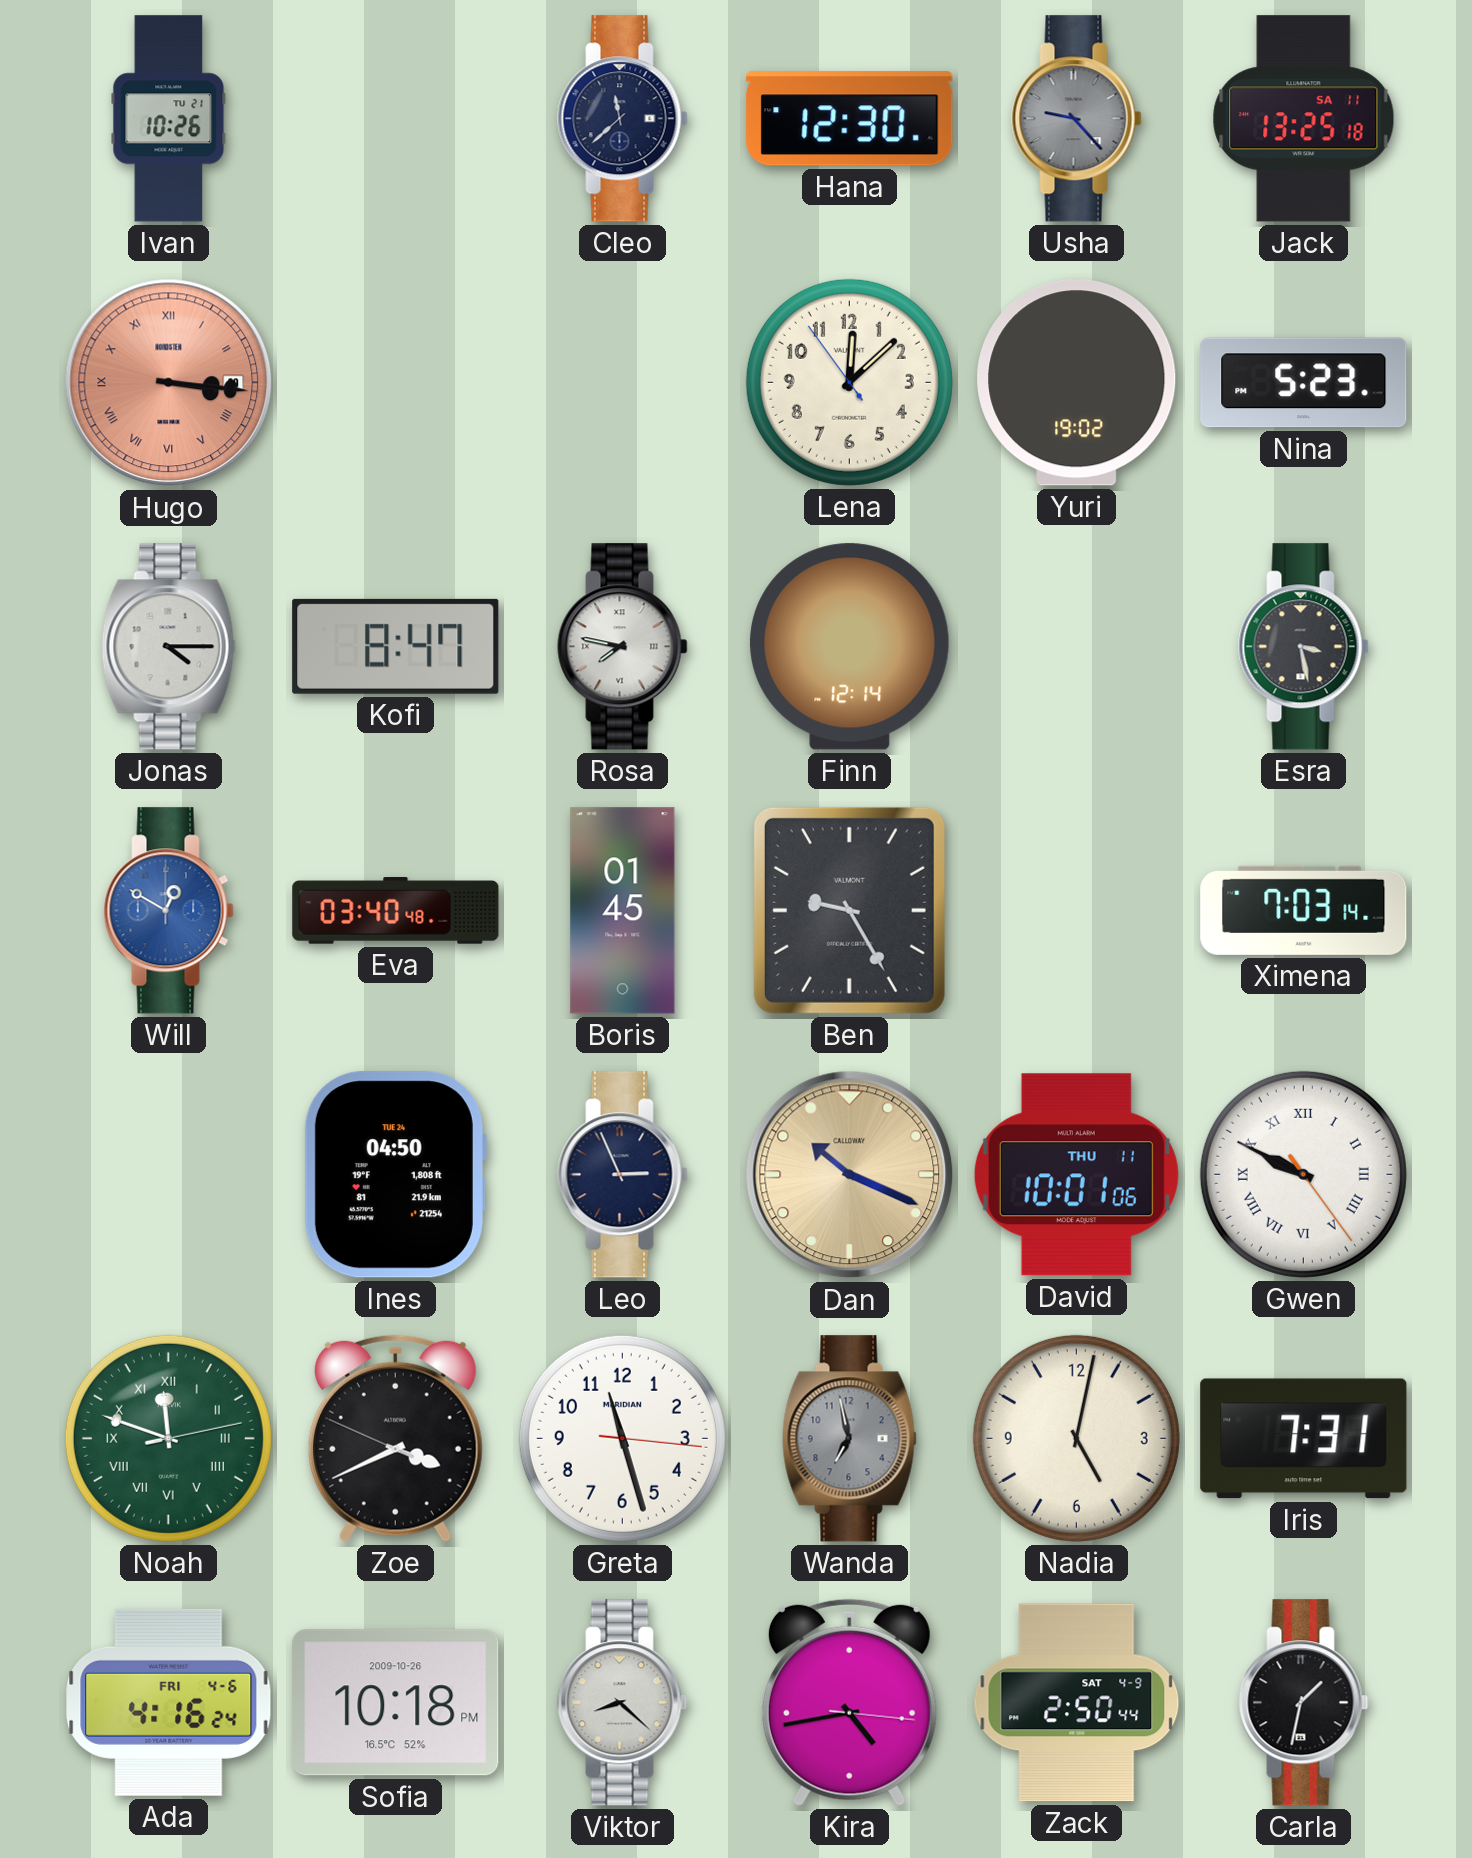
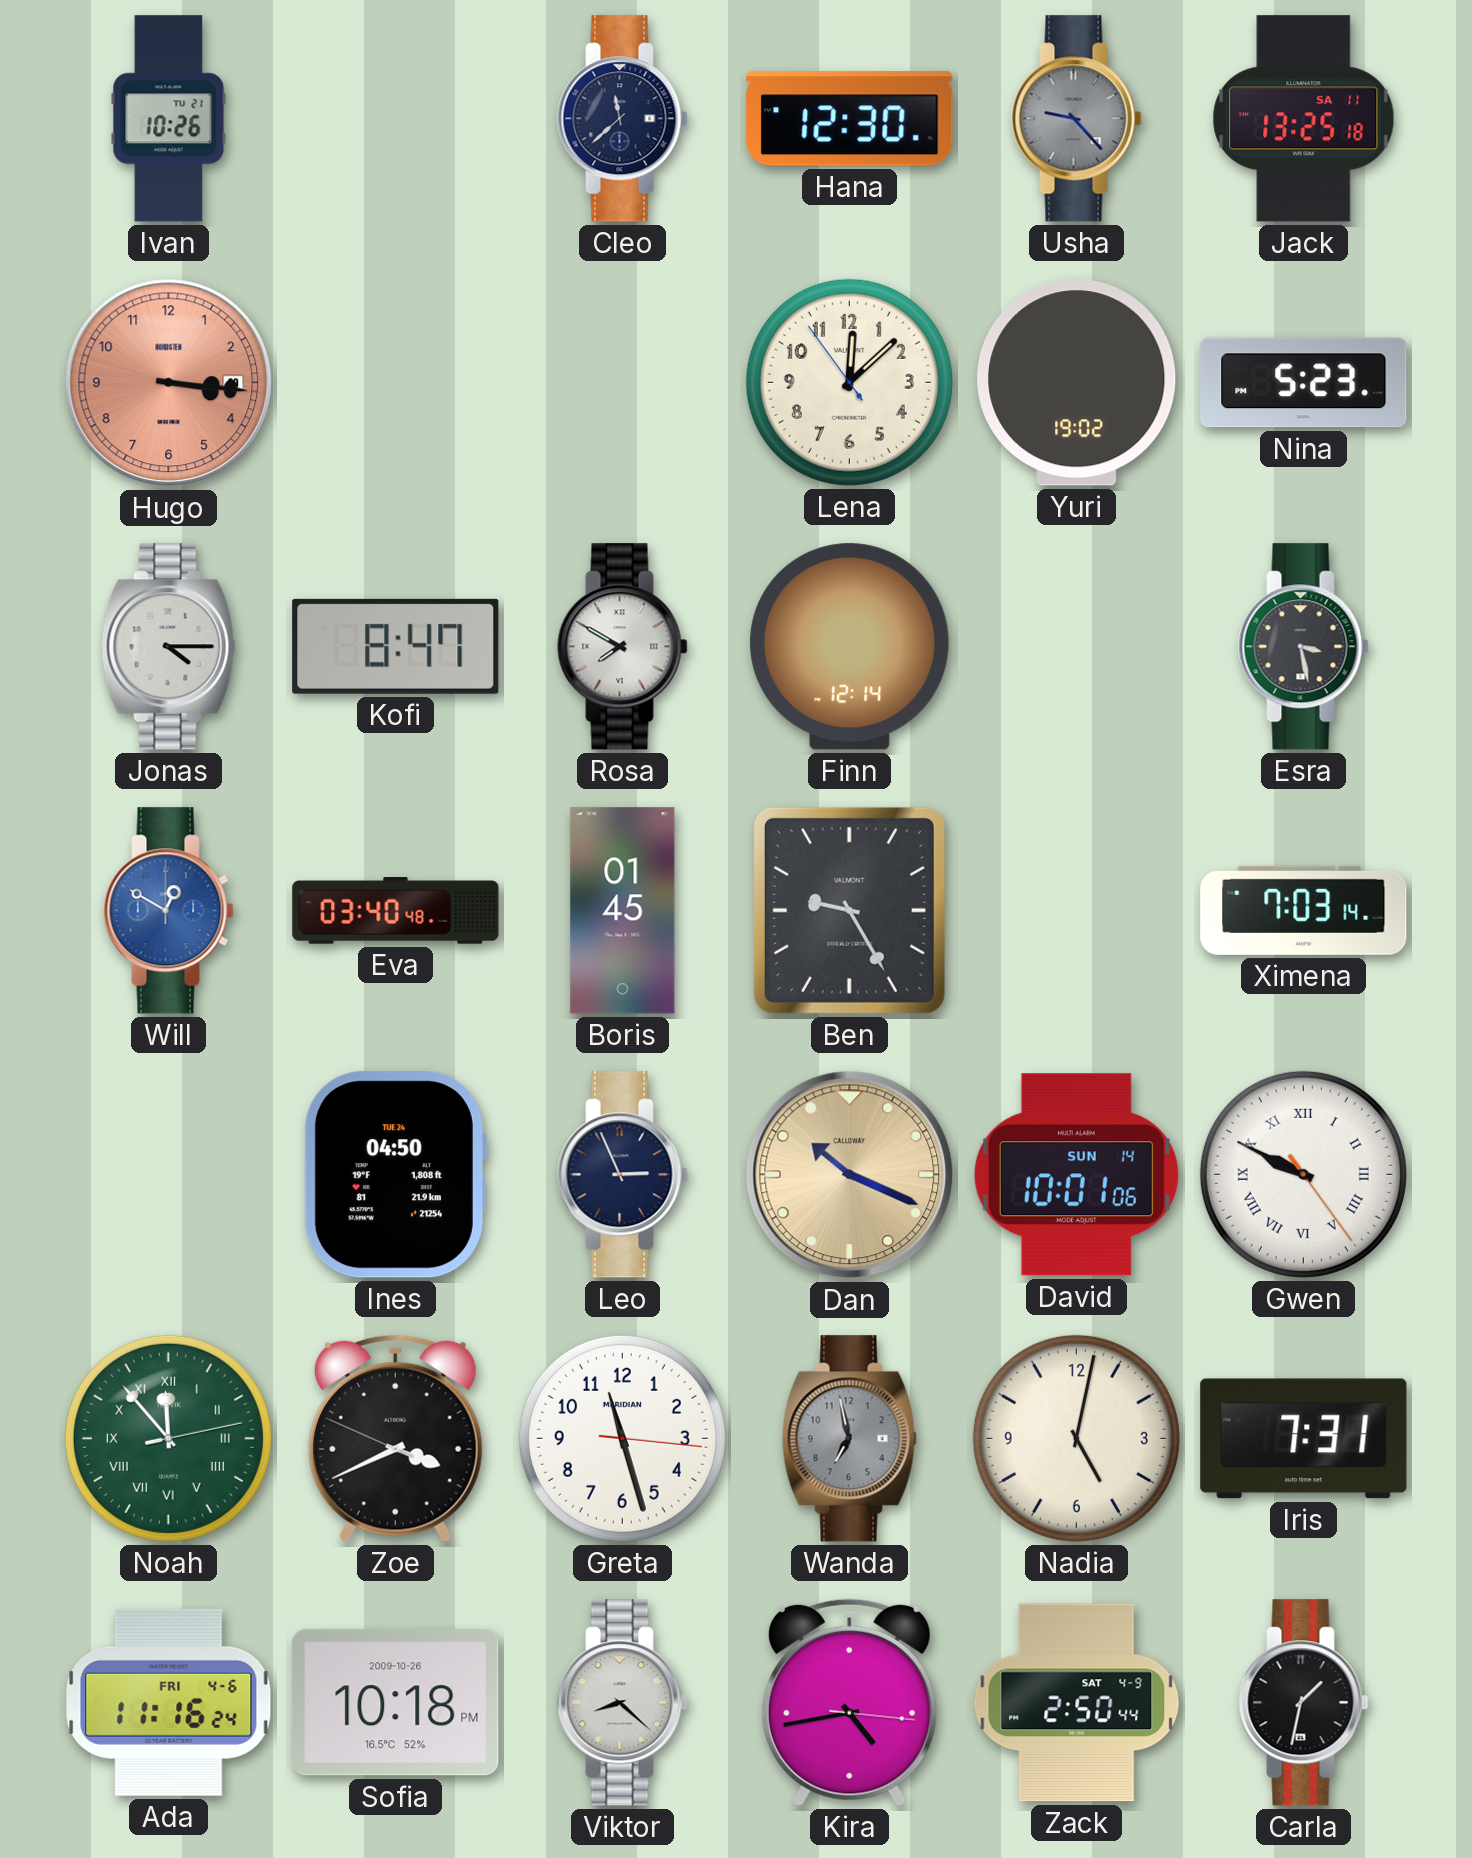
Hugo numerals: Roman -> Arabic
Rosa: 7:47 -> 7:50
David date: THU 11 -> SUN 14
Noah: 11:48 -> 11:53
Ada: 4:16 -> 11:16
